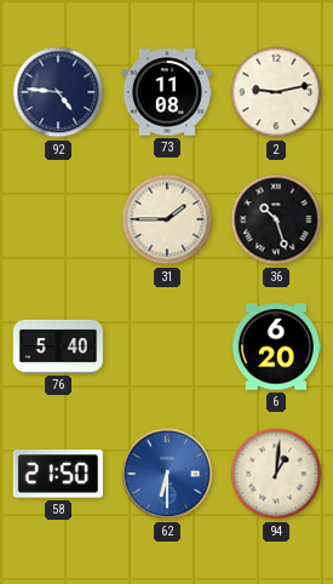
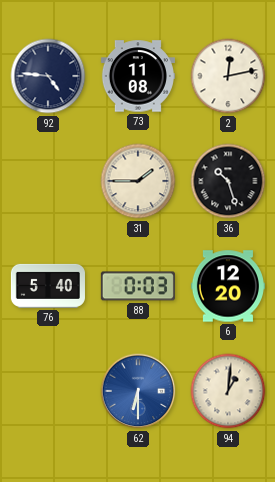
2: 9:13 -> 12:13
88: none -> 0:03
6: 6:20 -> 12:20
58: 21:50 -> none
